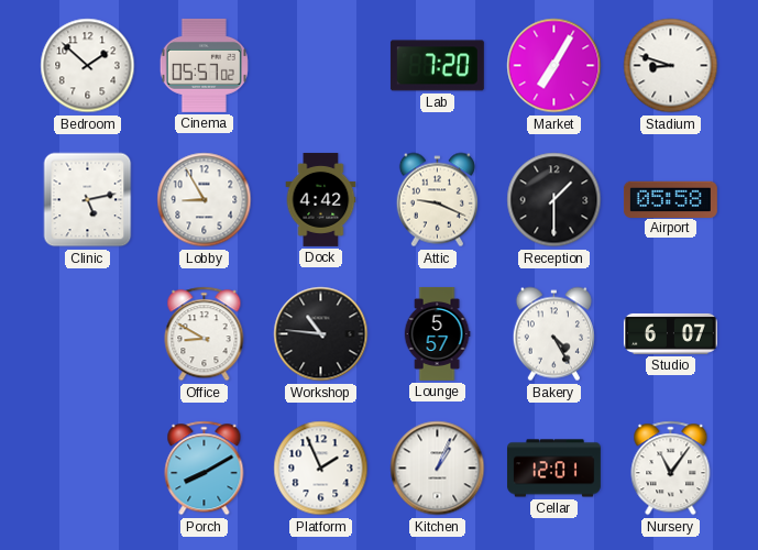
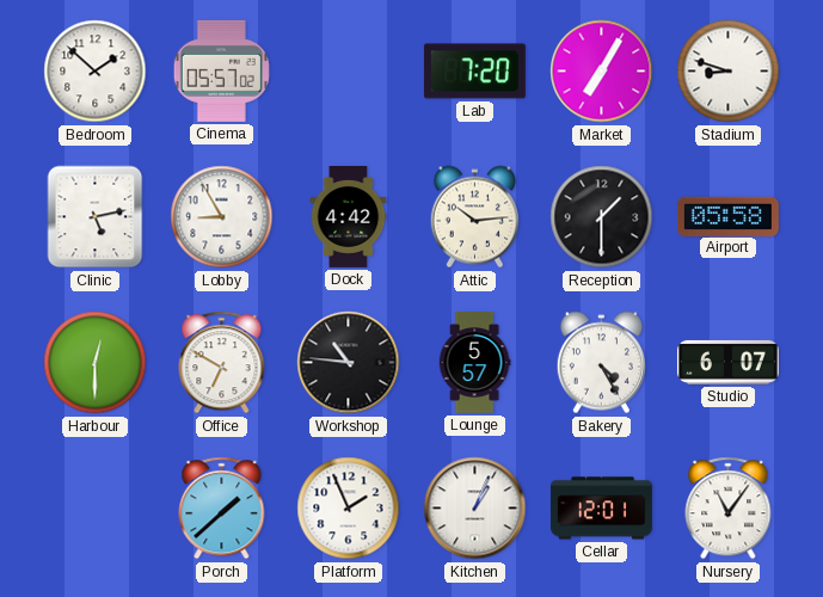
Attic: 9:19 -> 10:14
Harbour: none -> 12:30
Office: 8:50 -> 6:50
Porch: 8:10 -> 1:38
